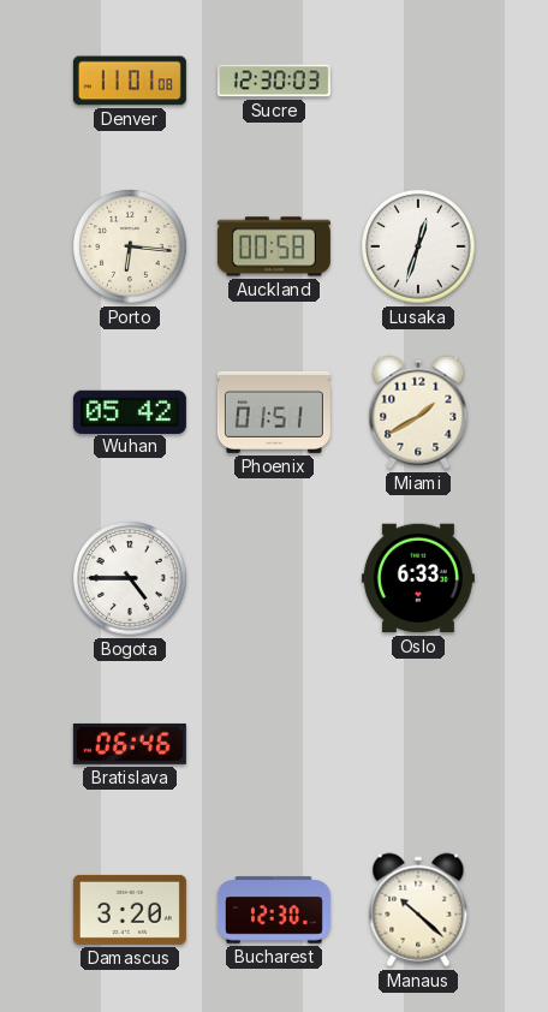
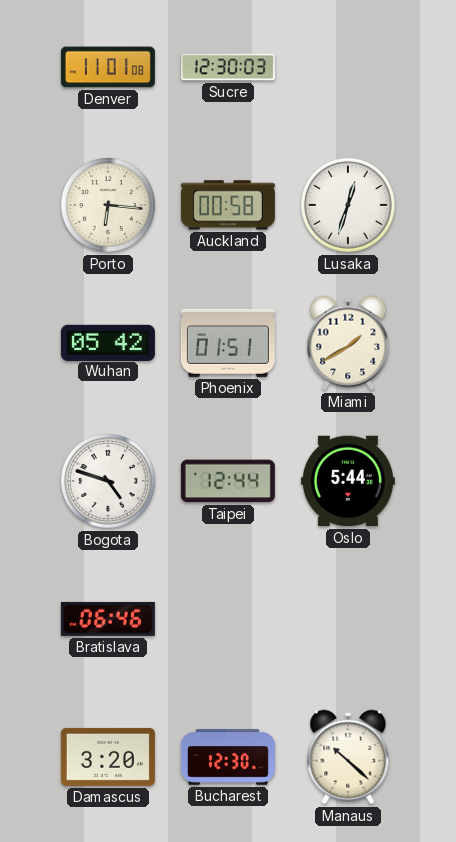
Bogota: 4:45 -> 4:48
Taipei: none -> 12:44
Oslo: 6:33 -> 5:44
